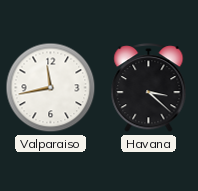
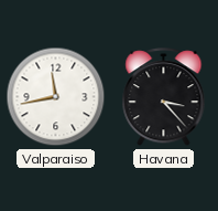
Havana: 3:22 -> 3:23
